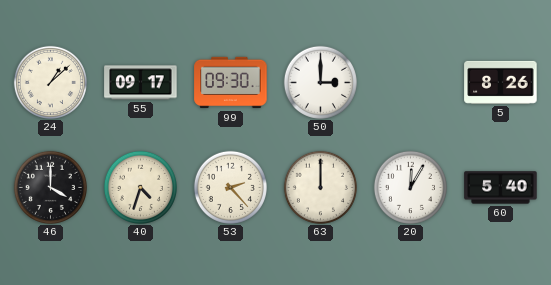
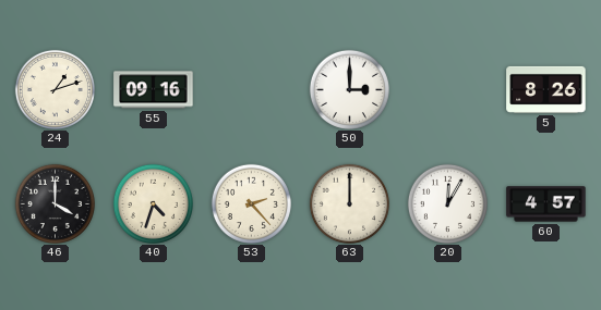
24: 1:08 -> 1:12
55: 09:17 -> 09:16
99: 09:30 -> none
60: 5:40 -> 4:57
